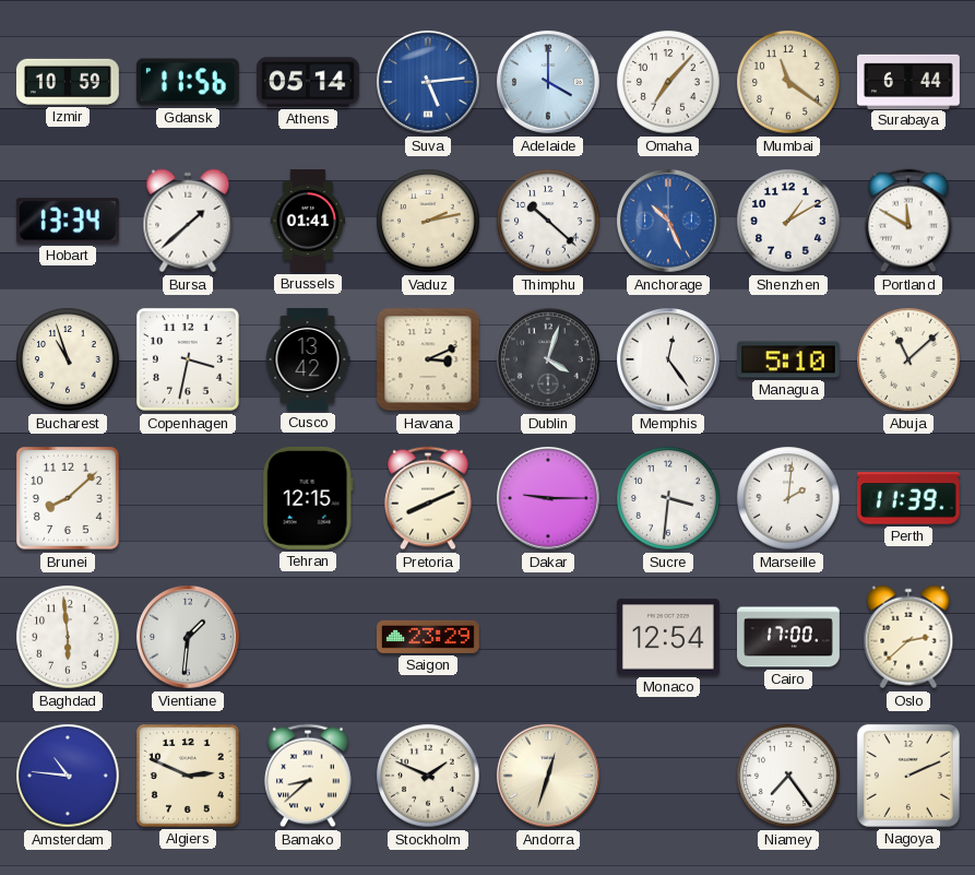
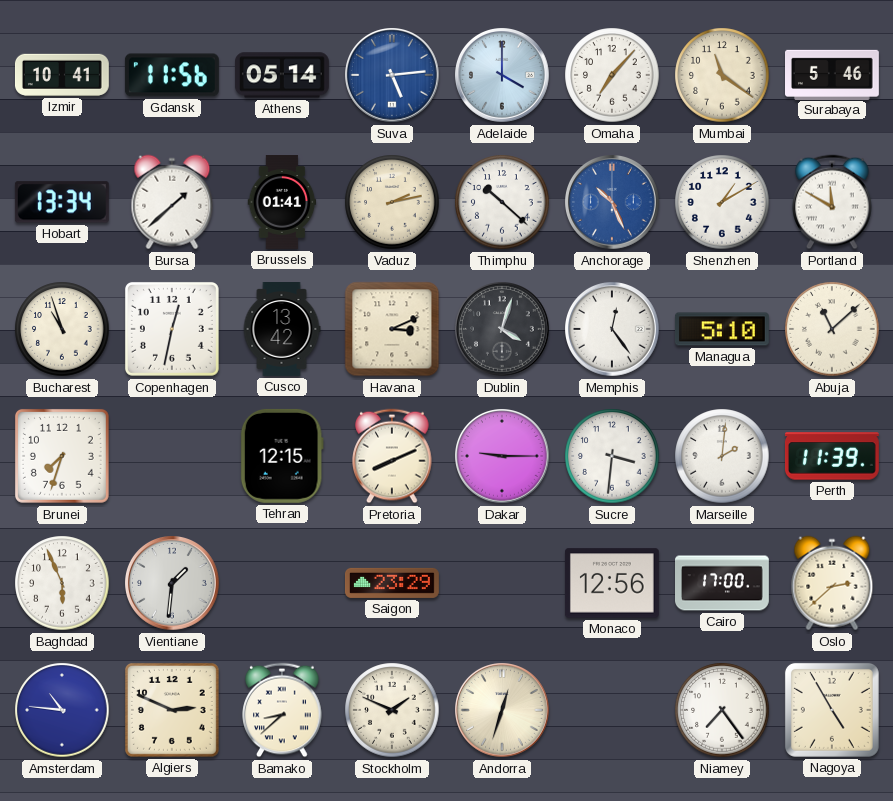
Izmir: 10:59 -> 10:41
Surabaya: 6:44 -> 5:46
Copenhagen: 3:32 -> 12:32
Brunei: 8:08 -> 7:33
Baghdad: 5:59 -> 5:56
Monaco: 12:54 -> 12:56
Nagoya: 2:11 -> 4:55
